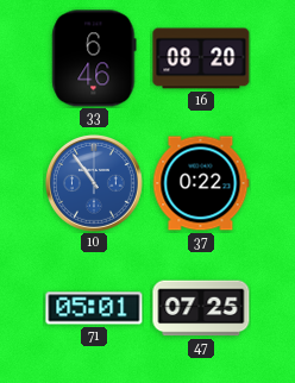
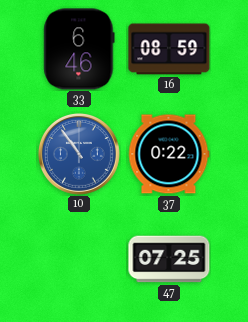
16: 08:20 -> 08:59
71: 05:01 -> none
